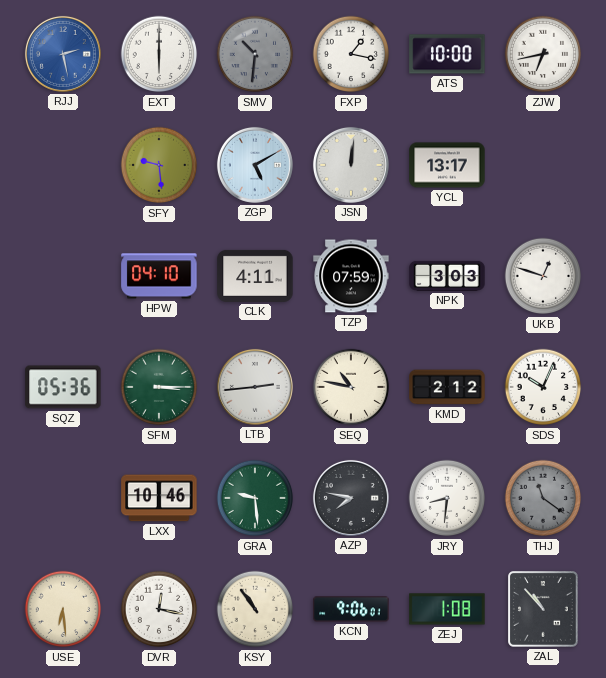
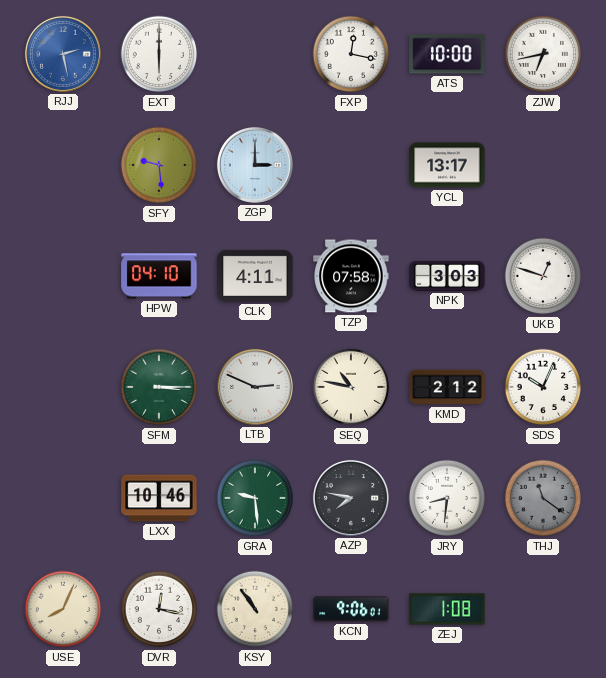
SMV: 10:31 -> none
FXP: 1:17 -> 12:17
ZGP: 5:10 -> 3:00
JSN: 12:01 -> none
TZP: 07:59 -> 07:58
SQZ: 05:36 -> none
LTB: 2:44 -> 2:49
USE: 6:29 -> 8:04
ZAL: 10:53 -> none
